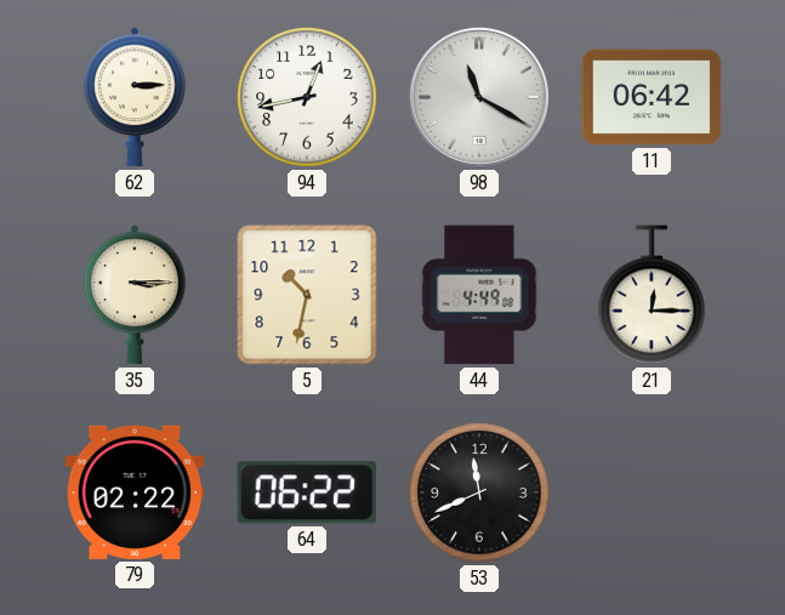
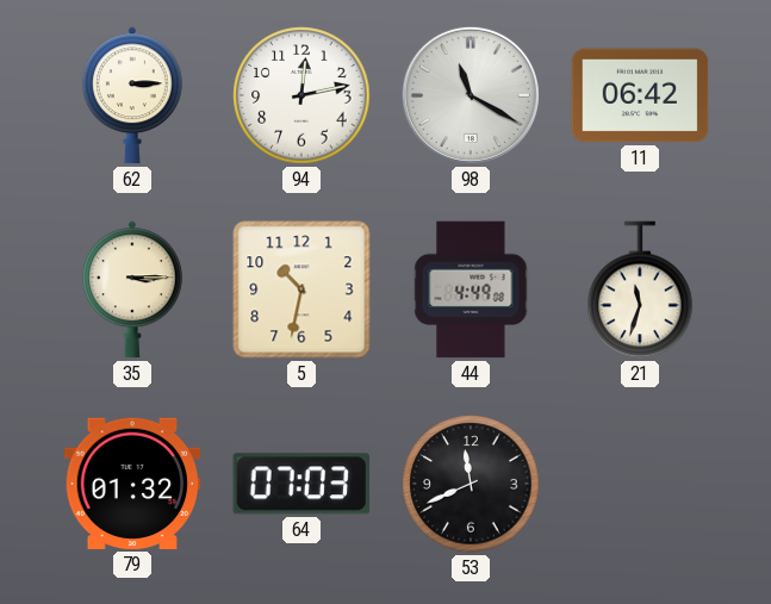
94: 12:43 -> 12:13
21: 12:15 -> 11:33
79: 02:22 -> 01:32
64: 06:22 -> 07:03
